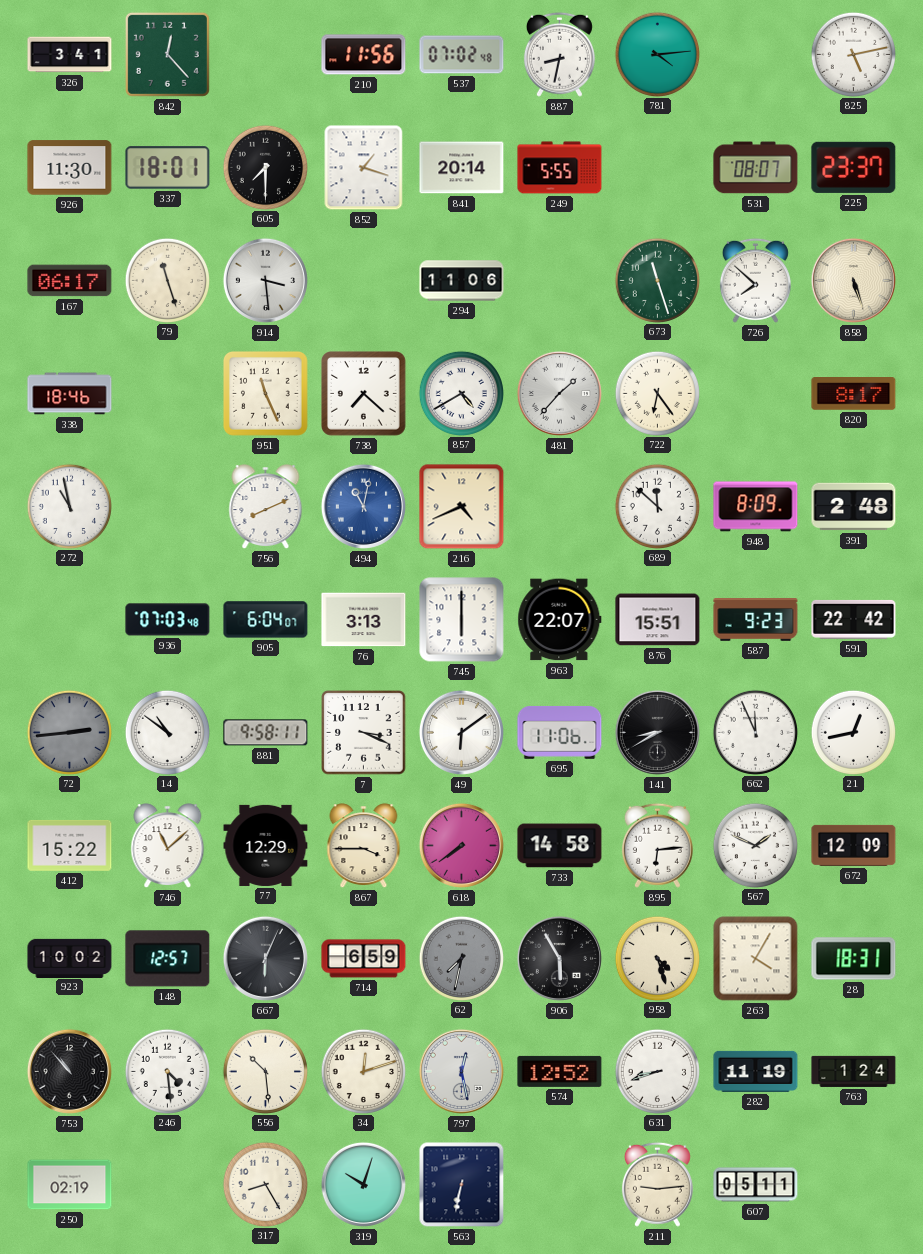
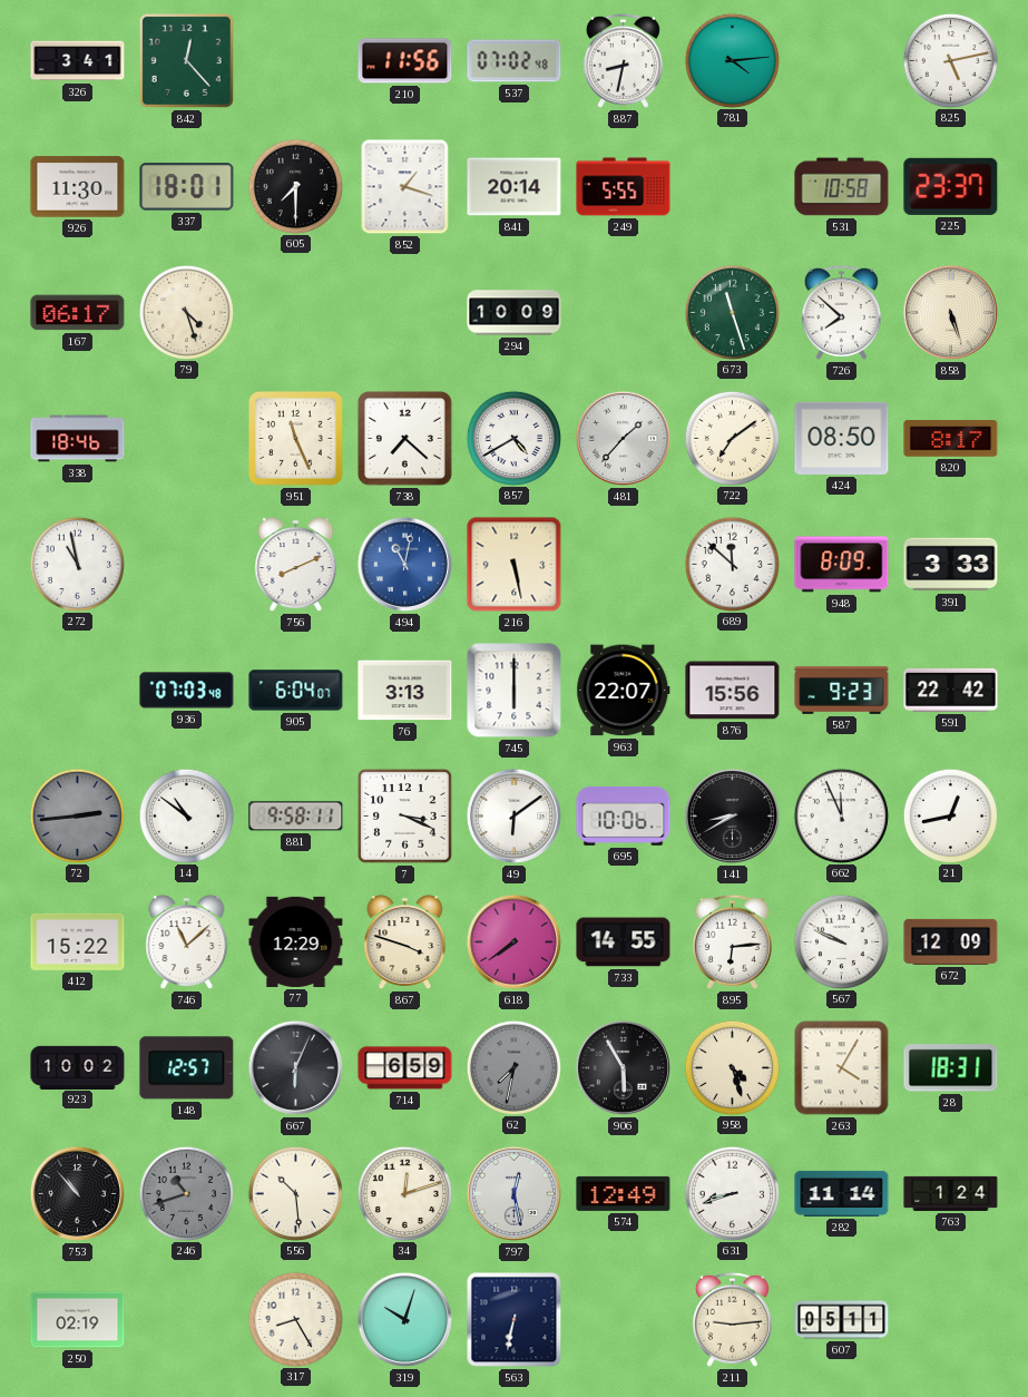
531: 08:07 -> 10:58
79: 11:27 -> 4:27
914: 3:29 -> none
294: 11:06 -> 10:09
722: 6:24 -> 7:09
424: none -> 08:50
216: 4:41 -> 5:28
391: 2:48 -> 3:33
876: 15:51 -> 15:56
695: 11:06 -> 10:06
867: 3:45 -> 3:48
733: 14:58 -> 14:55
567: 1:49 -> 9:49
246: 4:29 -> 10:42
246 dial: white -> grey
574: 12:52 -> 12:49
282: 11:19 -> 11:14
